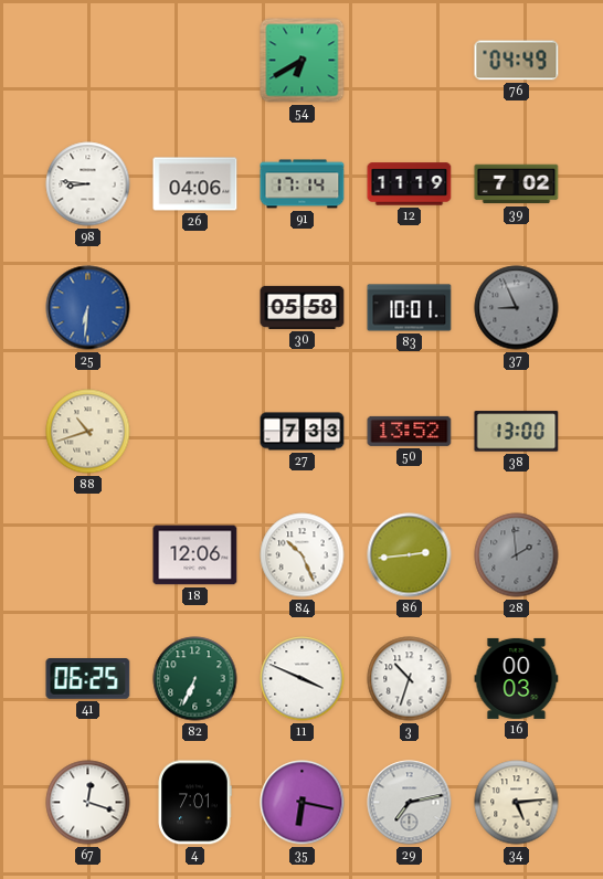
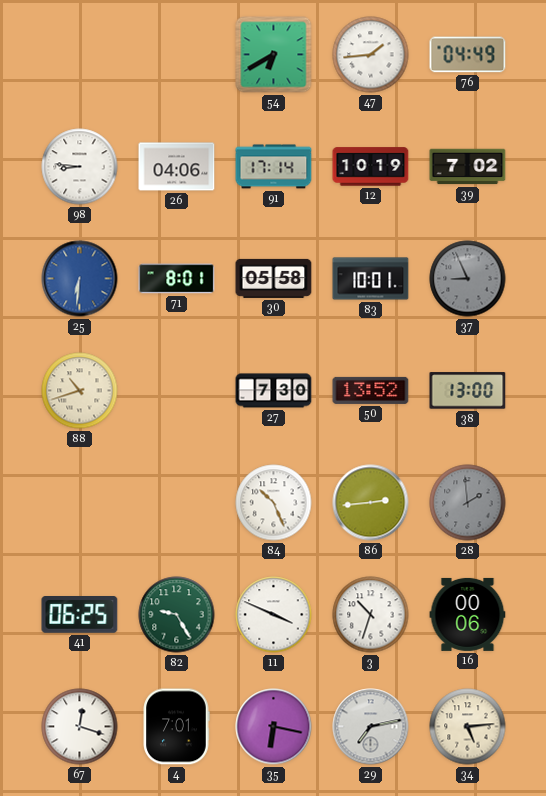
47: none -> 1:44
12: 11:19 -> 10:19
71: none -> 8:01
27: 7:33 -> 7:30
18: 12:06 -> none
82: 6:34 -> 9:25
16: 00:03 -> 00:06
